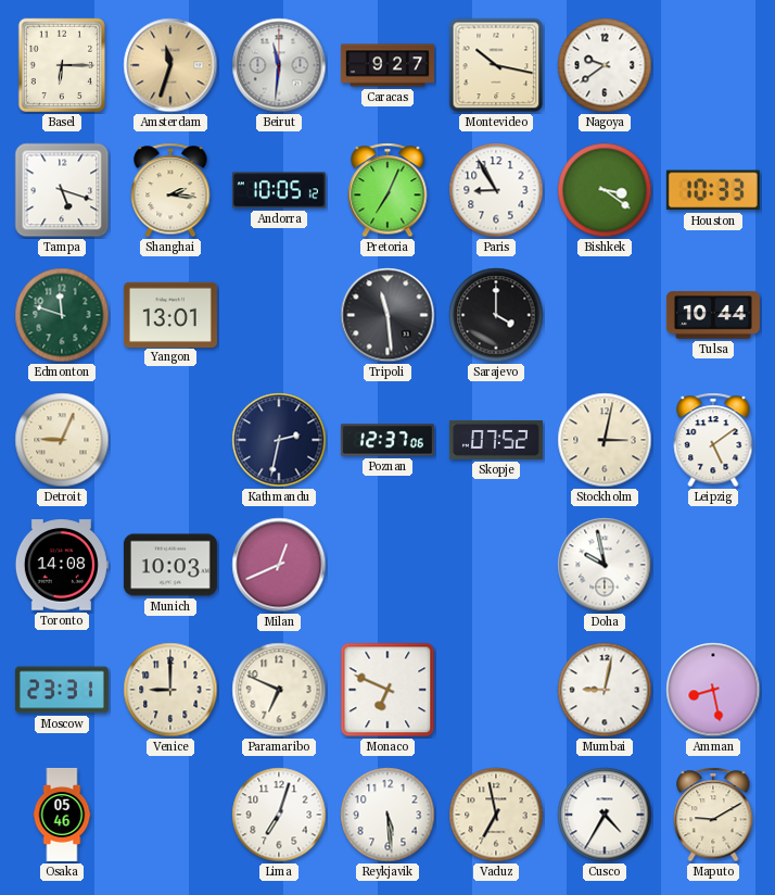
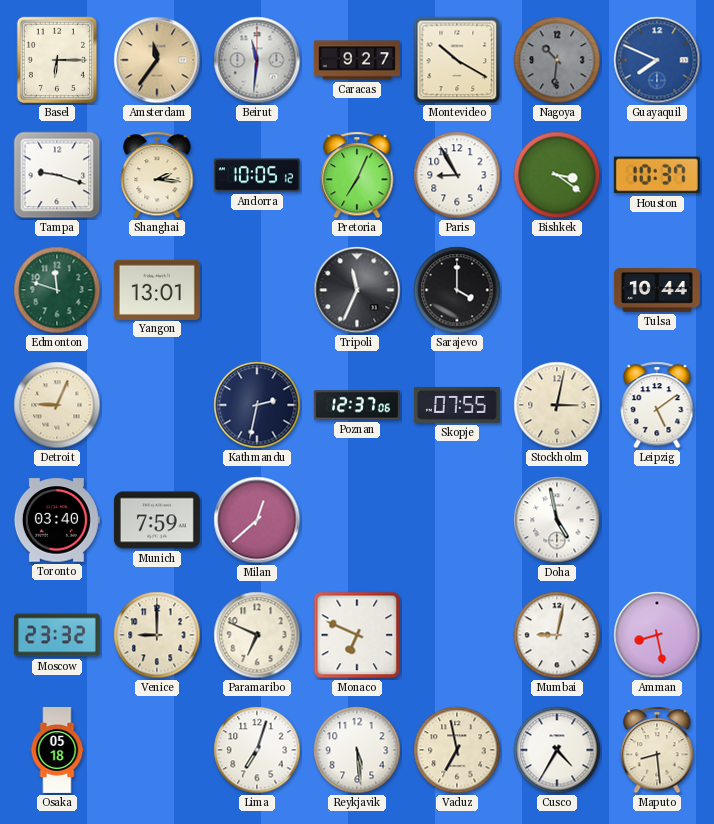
Amsterdam: 11:33 -> 11:36
Montevideo: 10:17 -> 10:20
Nagoya: 9:39 -> 10:31
Nagoya dial: white -> grey
Guayaquil: none -> 7:49
Tampa: 5:18 -> 9:18
Houston: 10:33 -> 10:37
Tripoli: 11:29 -> 11:34
Skopje: 07:52 -> 07:55
Toronto: 14:08 -> 03:40
Munich: 10:03 -> 7:59
Milan: 12:41 -> 12:38
Doha: 9:58 -> 4:58
Moscow: 23:31 -> 23:32
Osaka: 05:46 -> 05:18
Maputo: 9:10 -> 8:29
